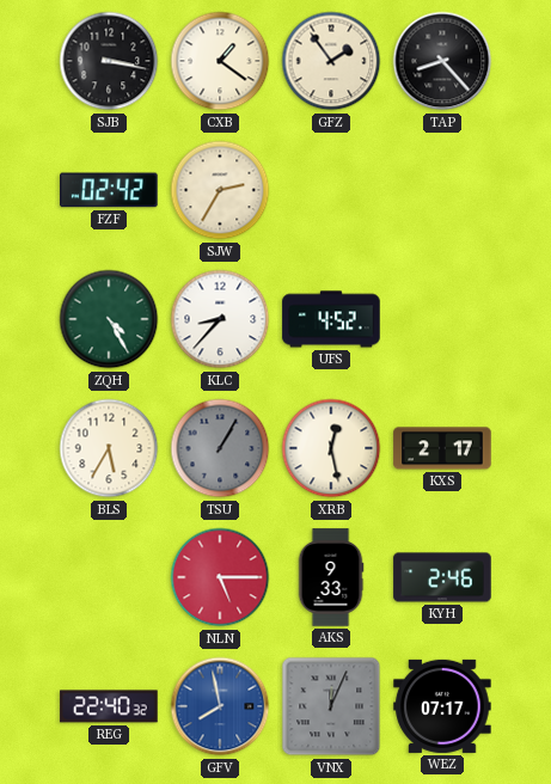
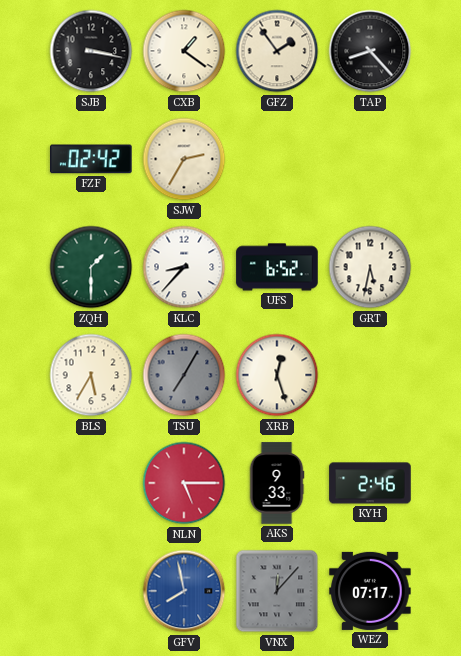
ZQH: 4:25 -> 1:30
UFS: 4:52 -> 6:52
GRT: none -> 5:32
TSU: 1:05 -> 7:05
XRB: 12:28 -> 12:27
KXS: 2:17 -> none
REG: 22:40 -> none
VNX: 12:04 -> 12:07
